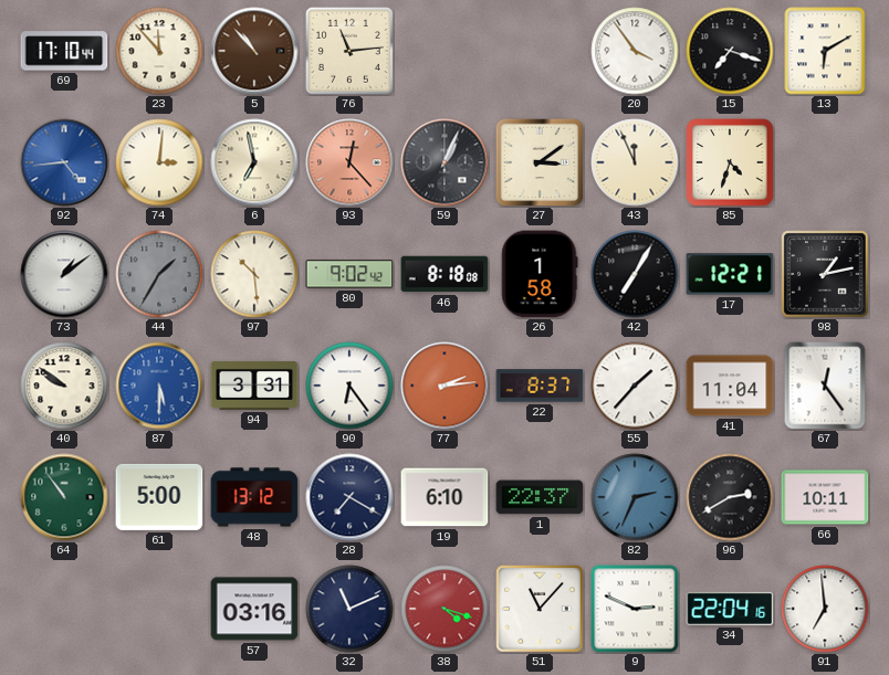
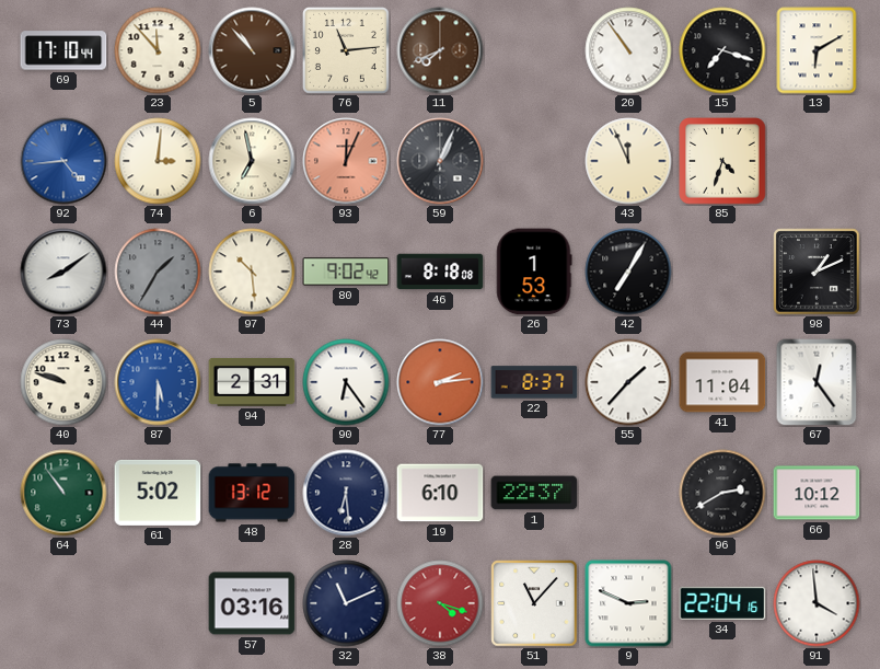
11: none -> 7:41
20: 3:54 -> 10:54
93: 12:23 -> 12:04
27: 3:09 -> none
73: 1:09 -> 8:09
26: 1:58 -> 1:53
17: 12:21 -> none
98: 1:13 -> 1:11
40: 9:51 -> 9:48
94: 3:31 -> 2:31
61: 5:00 -> 5:02
28: 7:20 -> 6:29
82: 2:34 -> none
66: 10:11 -> 10:12
91: 6:59 -> 3:59
